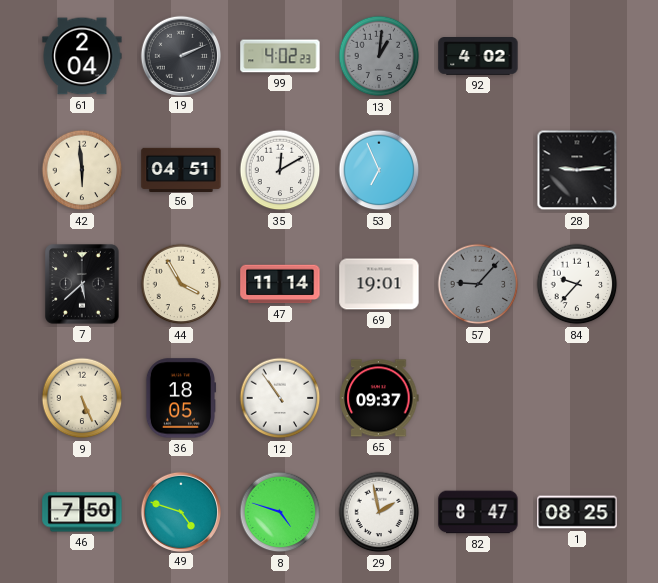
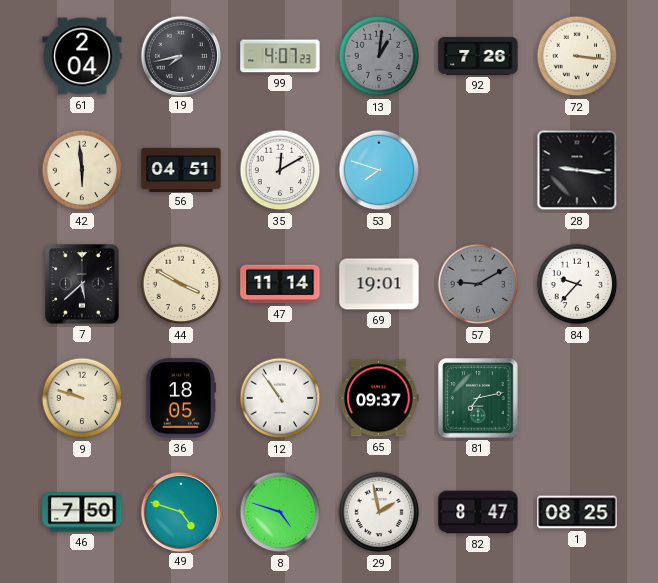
19: 2:11 -> 7:43
99: 4:02 -> 4:07
92: 4:02 -> 7:26
72: none -> 3:16
53: 6:56 -> 7:48
28: 9:14 -> 9:16
44: 3:55 -> 3:50
57: 9:07 -> 9:10
9: 5:26 -> 9:48
81: none -> 7:13
